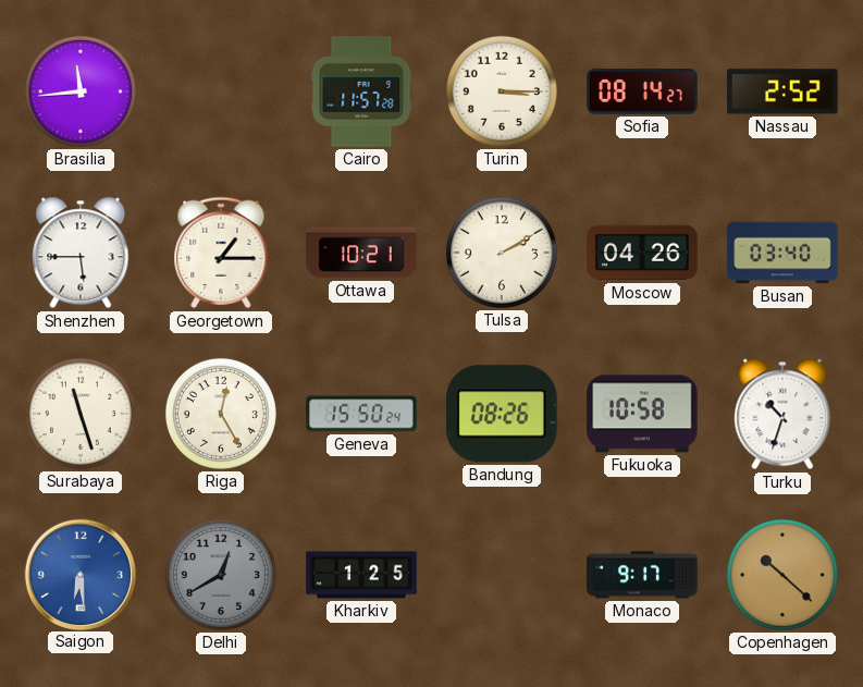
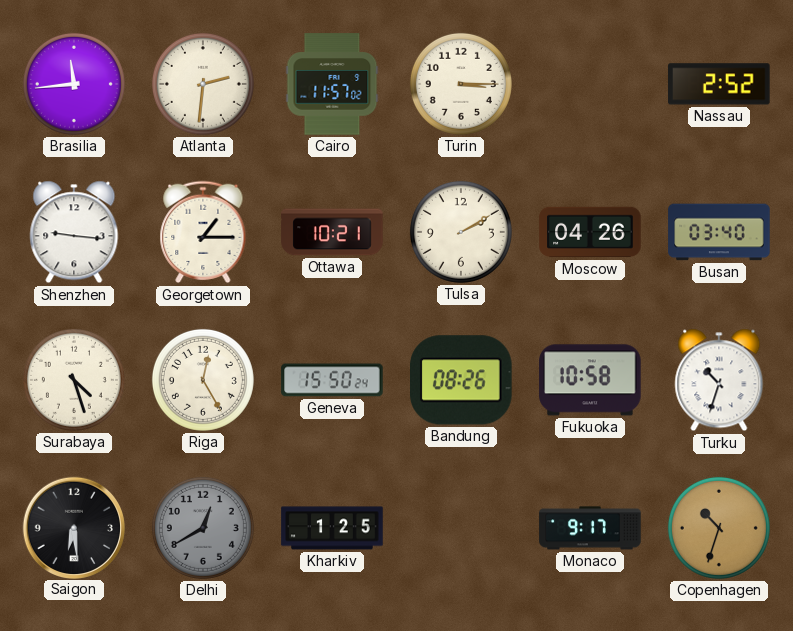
Atlanta: none -> 2:31
Cairo: 11:57:28 -> 11:57:02
Sofia: 08:14 -> none
Shenzhen: 5:45 -> 9:16
Surabaya: 11:27 -> 4:27
Saigon dial: blue -> black
Copenhagen: 10:22 -> 10:33
